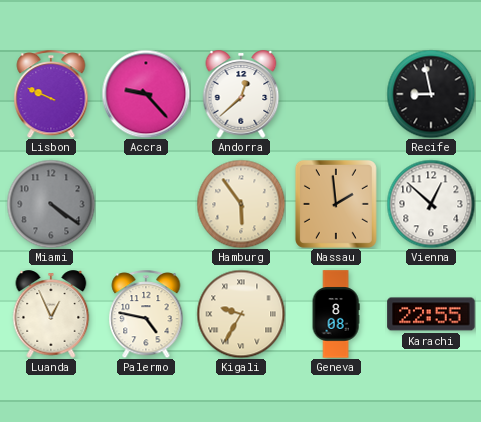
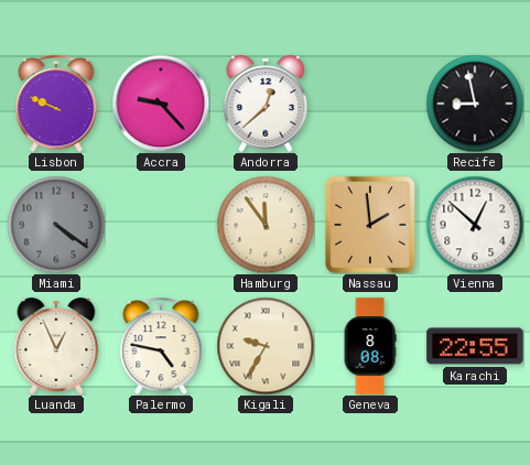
Hamburg: 5:54 -> 11:54
